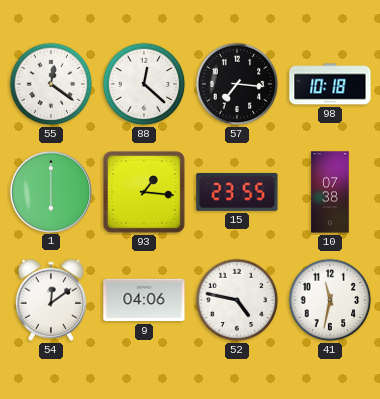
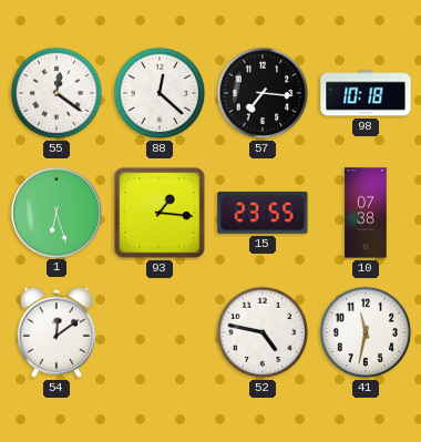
1: 6:00 -> 6:27
9: 04:06 -> none
